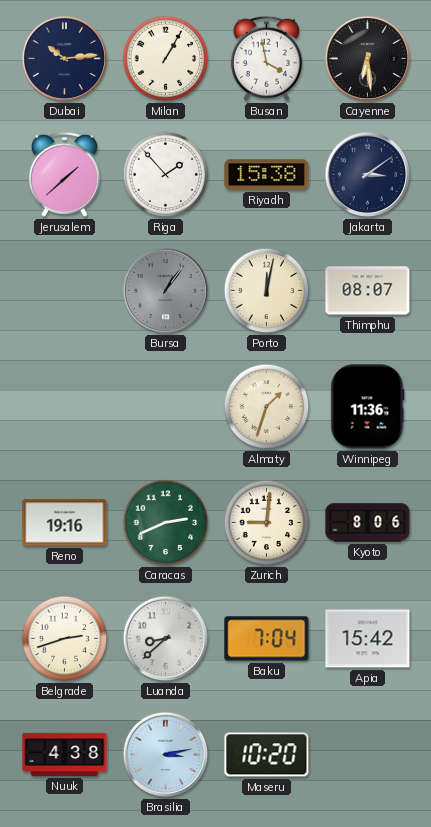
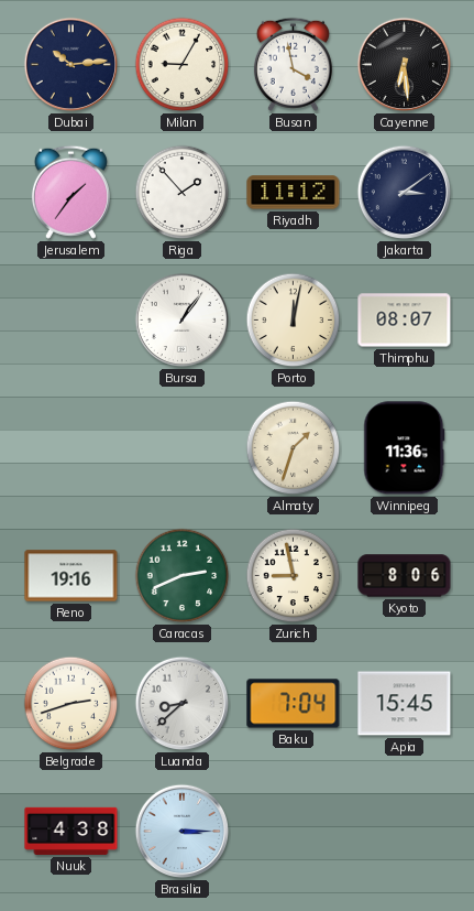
Milan: 1:05 -> 9:05
Jerusalem: 1:38 -> 1:36
Riyadh: 15:38 -> 11:12
Bursa dial: grey -> white
Zurich: 9:01 -> 8:58
Apia: 15:42 -> 15:45
Brasilia: 3:13 -> 3:15
Maseru: 10:20 -> none
